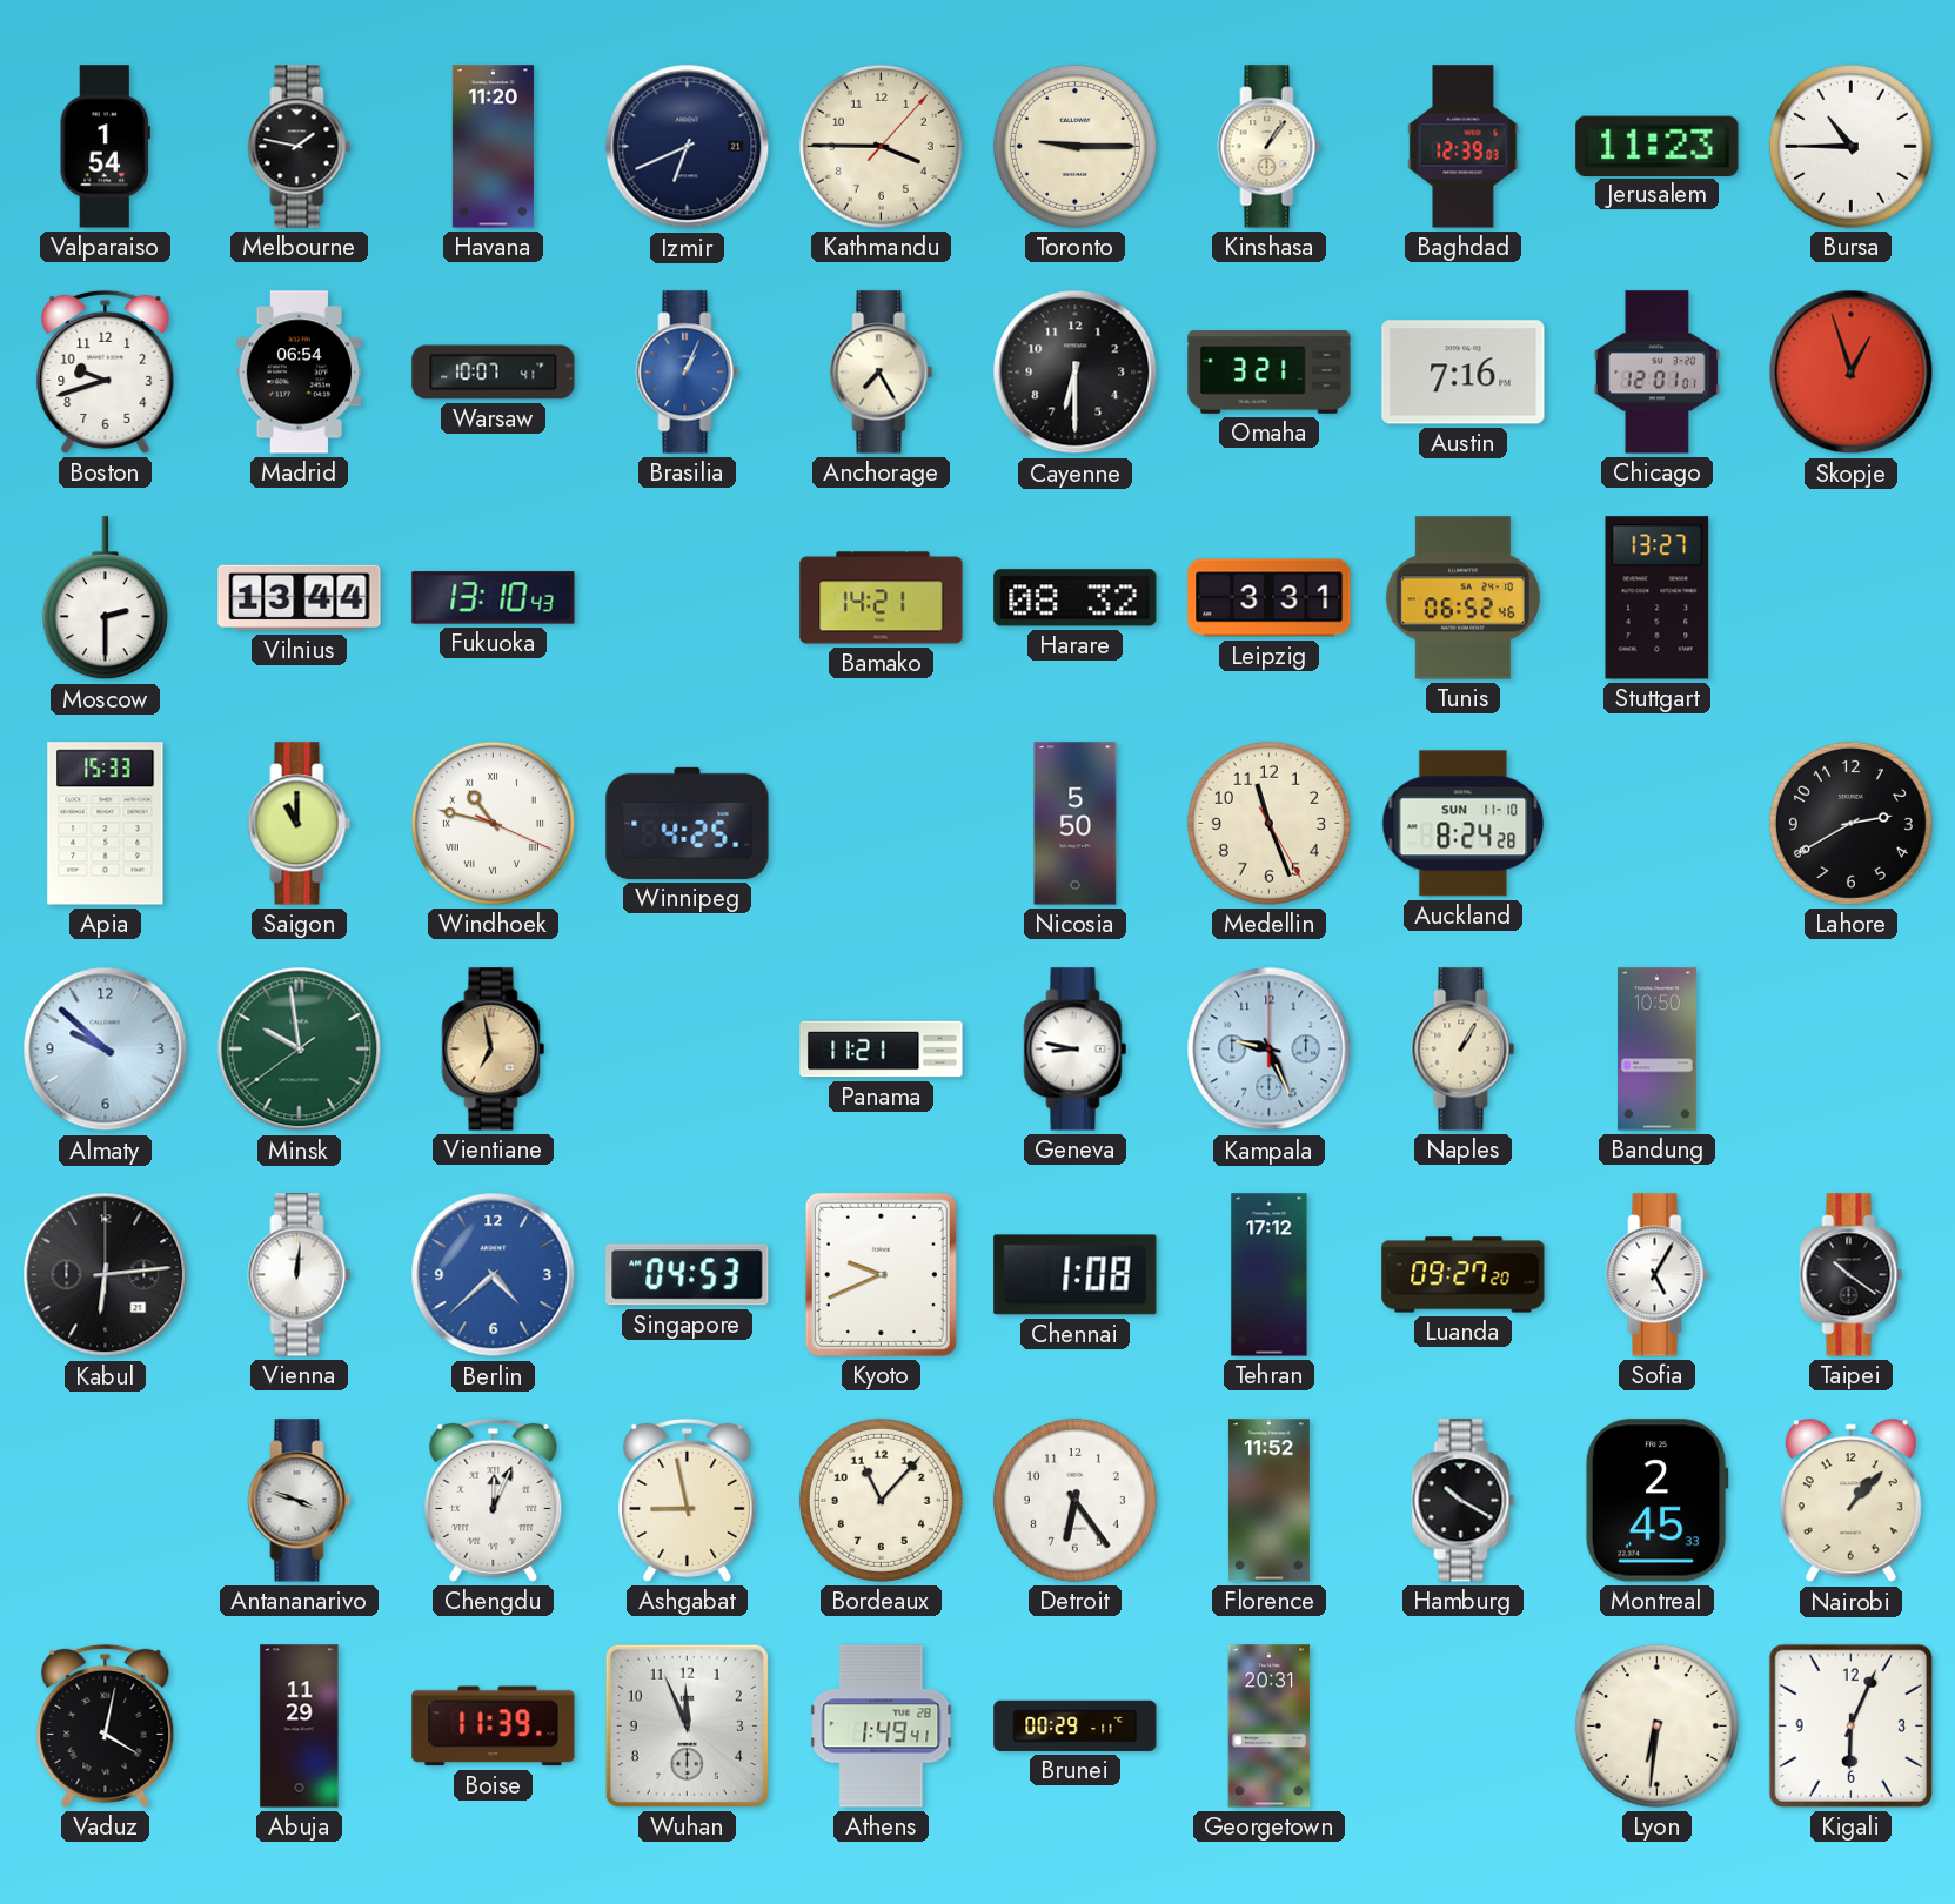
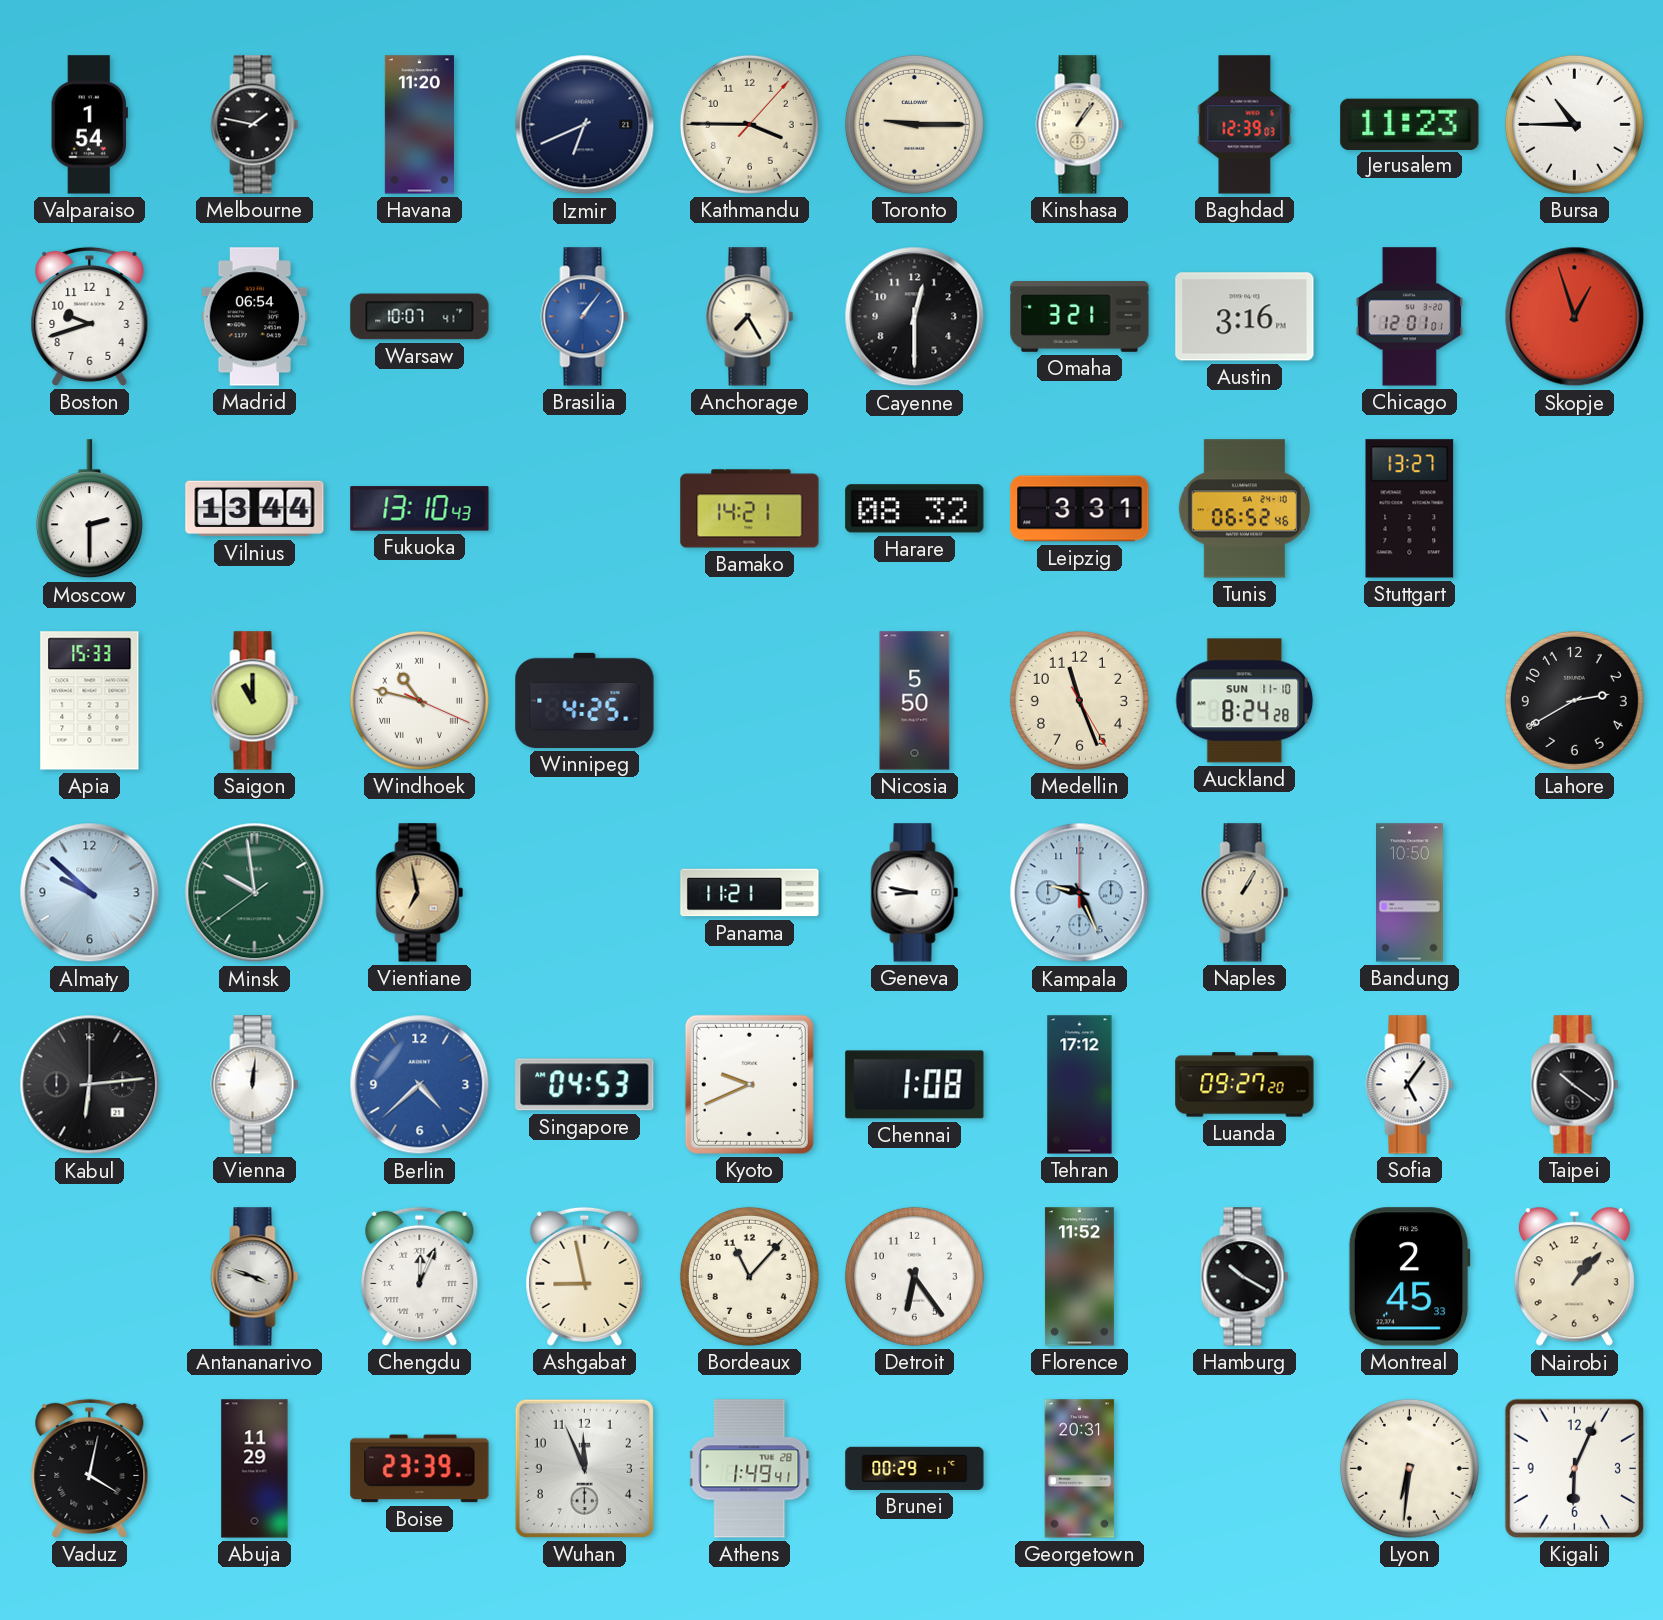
Brasilia: 1:04 -> 1:06
Cayenne: 6:30 -> 12:30
Austin: 7:16 -> 3:16
Sofia: 5:05 -> 5:06
Boise: 11:39 -> 23:39
